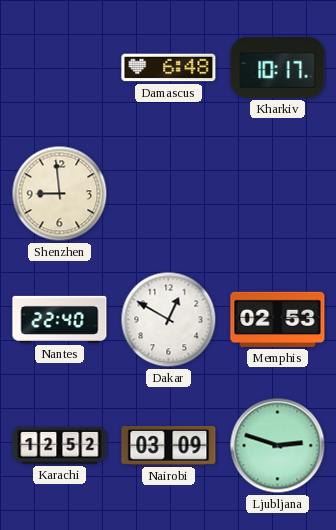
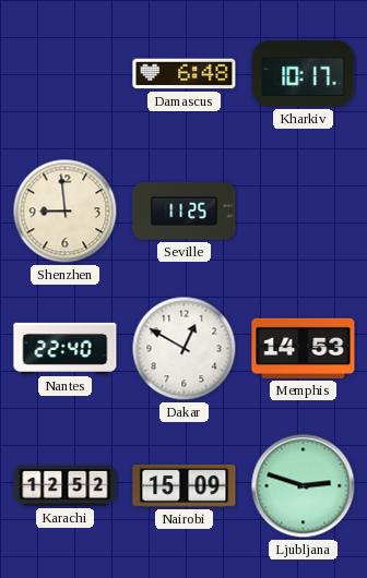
Seville: none -> 11:25
Memphis: 02:53 -> 14:53
Nairobi: 03:09 -> 15:09
